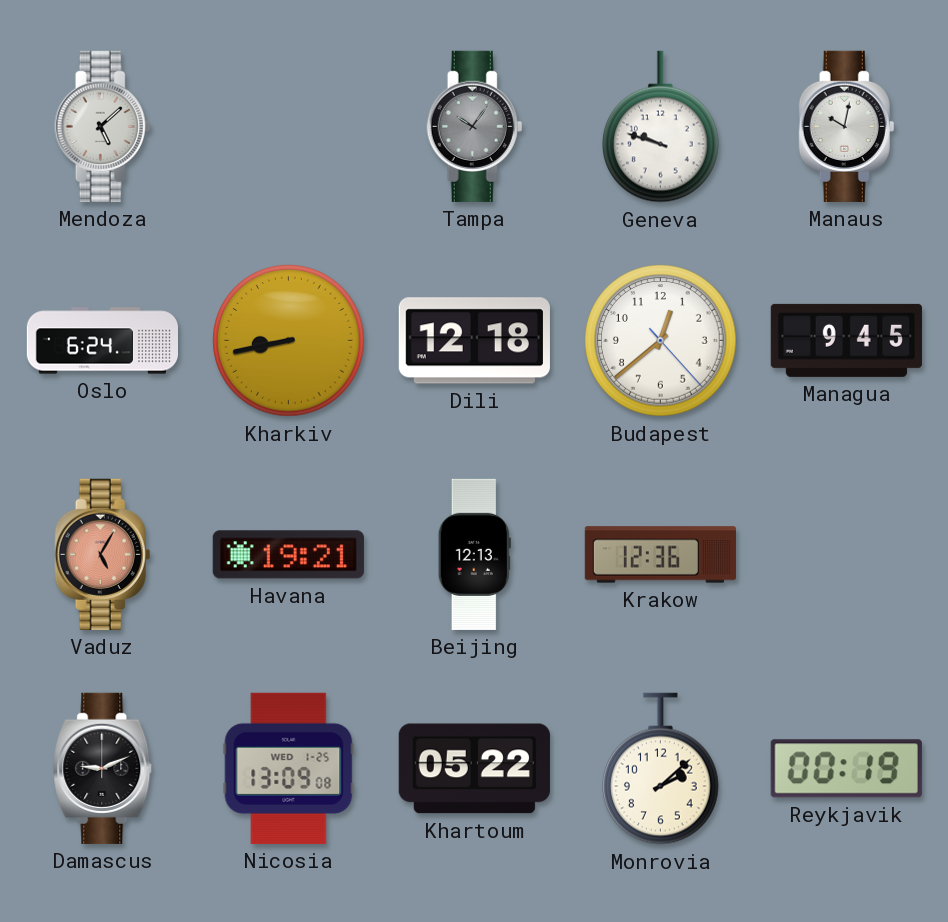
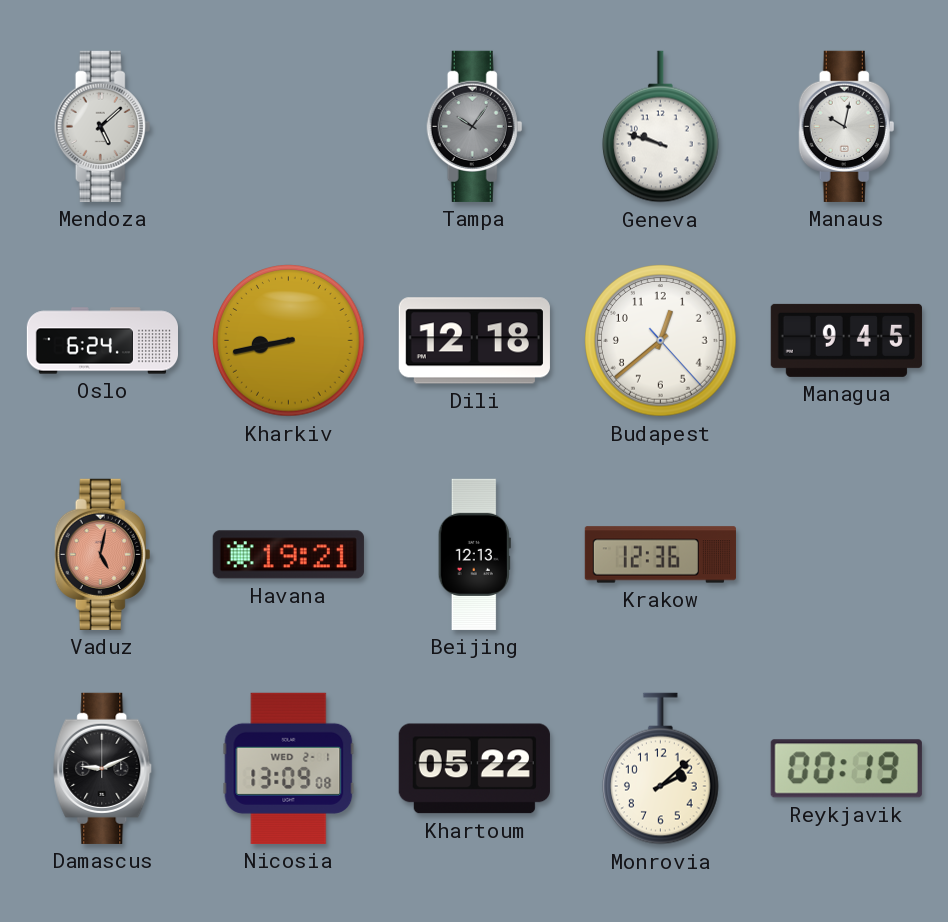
Vaduz: 5:05 -> 5:02
Nicosia date: WED 1-25 -> WED 2-1
